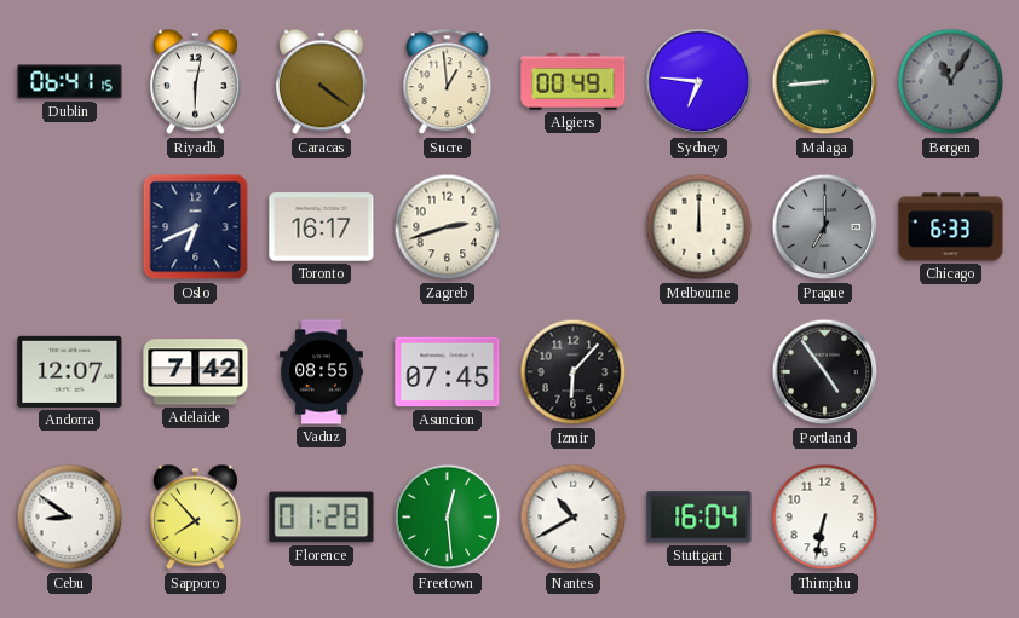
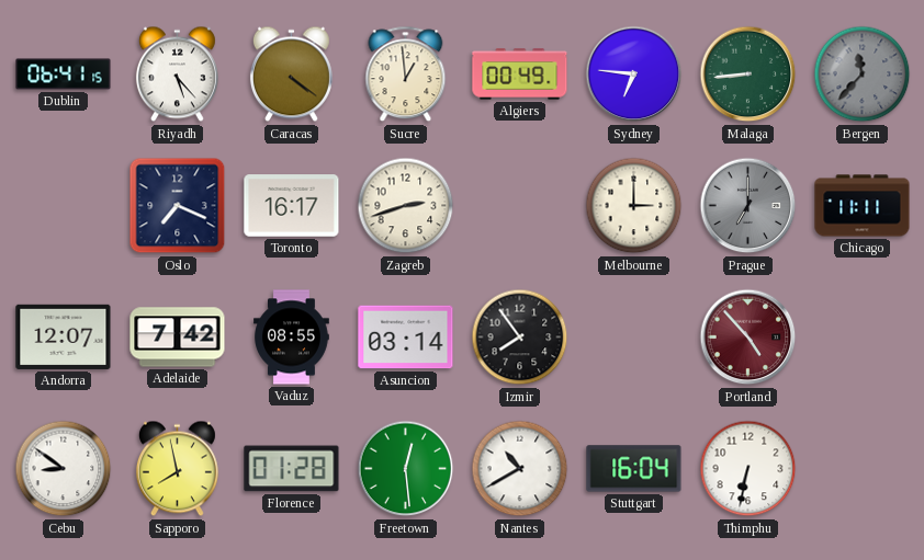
Riyadh: 6:02 -> 5:23
Bergen: 11:05 -> 11:37
Oslo: 6:41 -> 7:19
Melbourne: 12:00 -> 3:00
Chicago: 6:33 -> 11:11
Asuncion: 07:45 -> 03:14
Izmir: 6:07 -> 7:54
Portland: 4:54 -> 4:53
Portland dial: black -> burgundy
Sapporo: 7:53 -> 7:58
